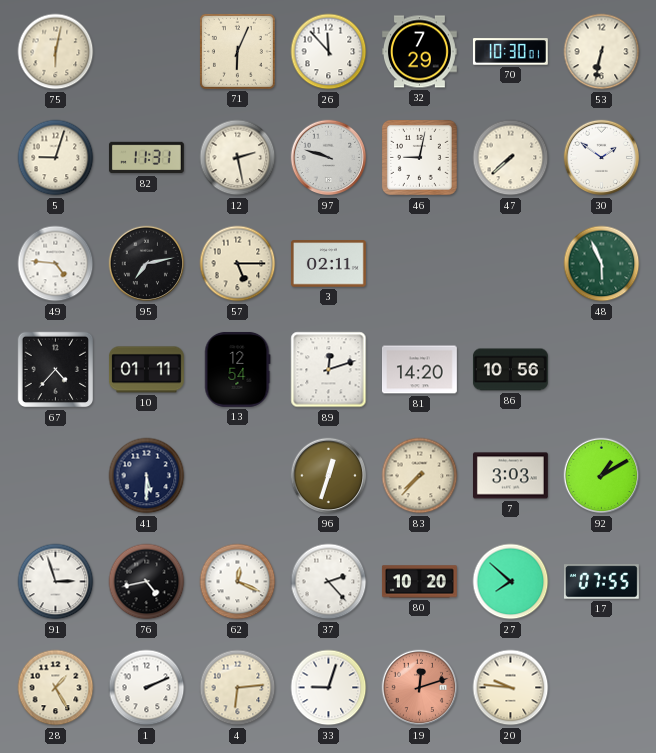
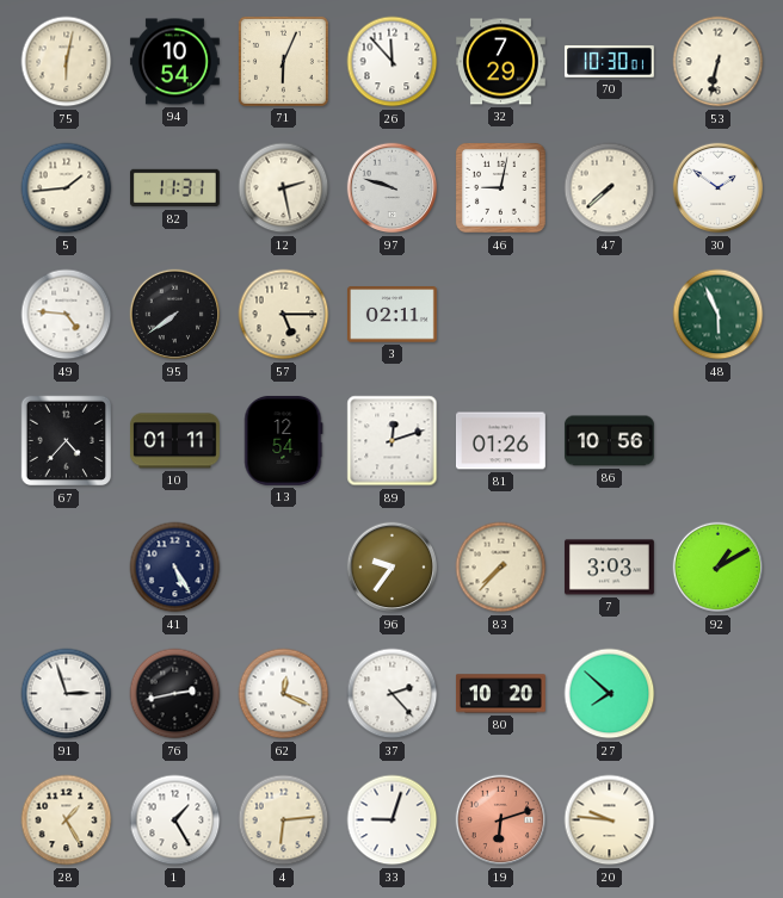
94: none -> 10:54
5: 9:03 -> 1:44
95: 7:13 -> 7:39
81: 14:20 -> 01:26
41: 5:30 -> 5:25
96: 12:33 -> 9:36
76: 4:43 -> 2:43
17: 07:55 -> none
1: 2:11 -> 1:25
19: 12:12 -> 6:12
